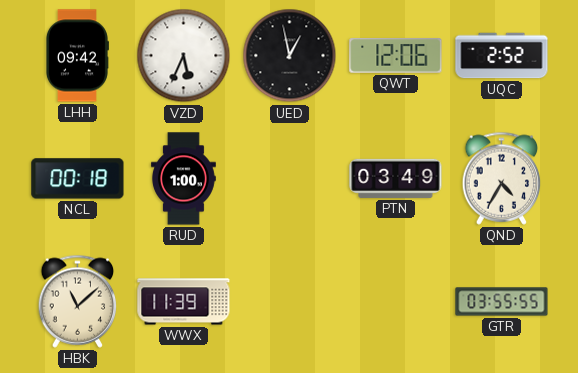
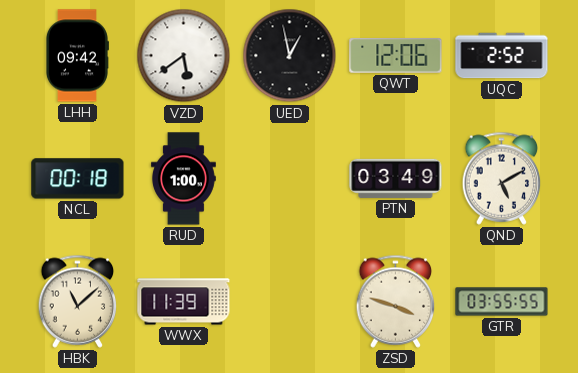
VZD: 5:34 -> 5:39
QND: 4:35 -> 5:10
ZSD: none -> 3:48
